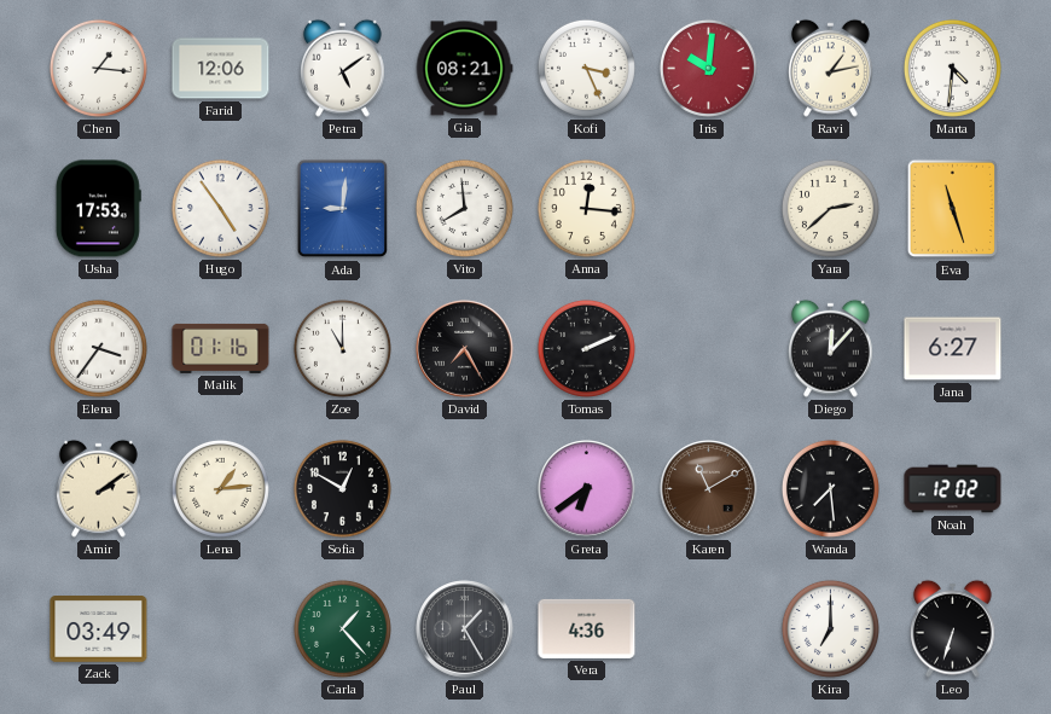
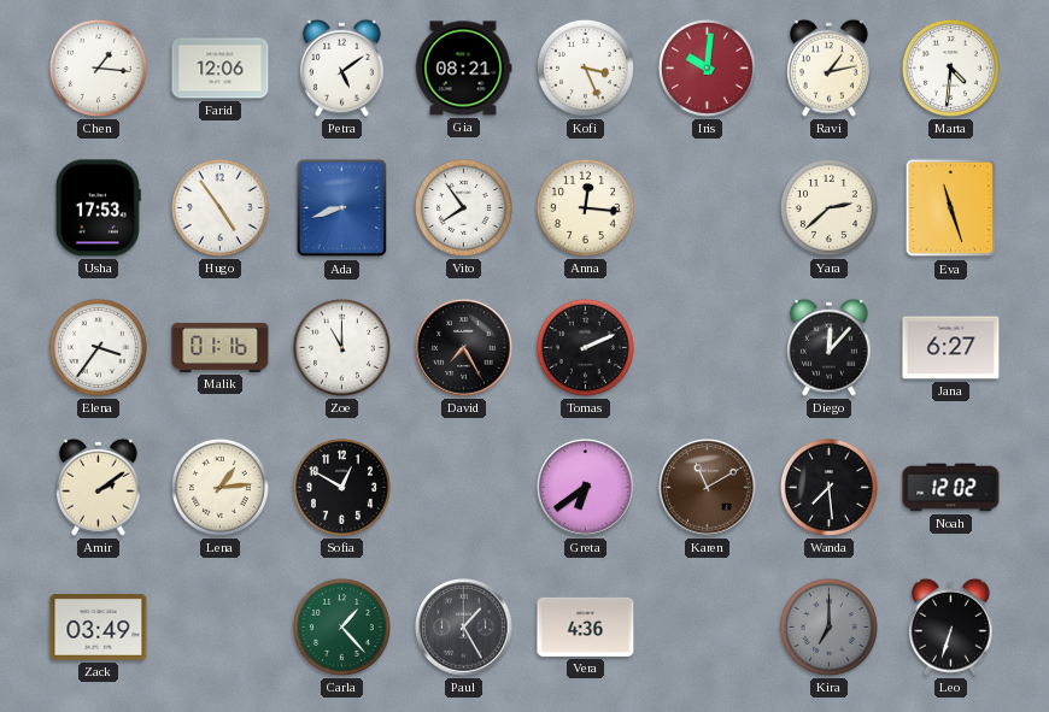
Ada: 9:01 -> 8:42
Vito: 7:59 -> 7:54
Kira dial: white -> grey
